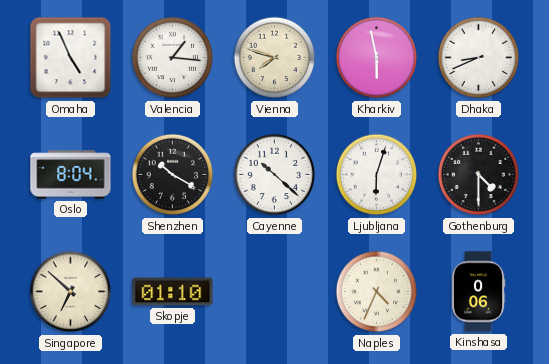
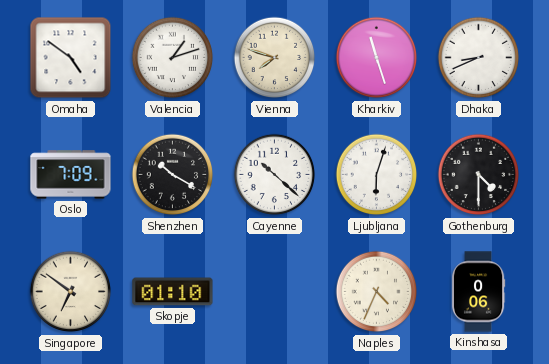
Omaha: 4:56 -> 4:51
Valencia: 1:16 -> 1:12
Kharkiv: 5:58 -> 11:27
Oslo: 8:04 -> 7:09
Singapore: 6:52 -> 6:51
